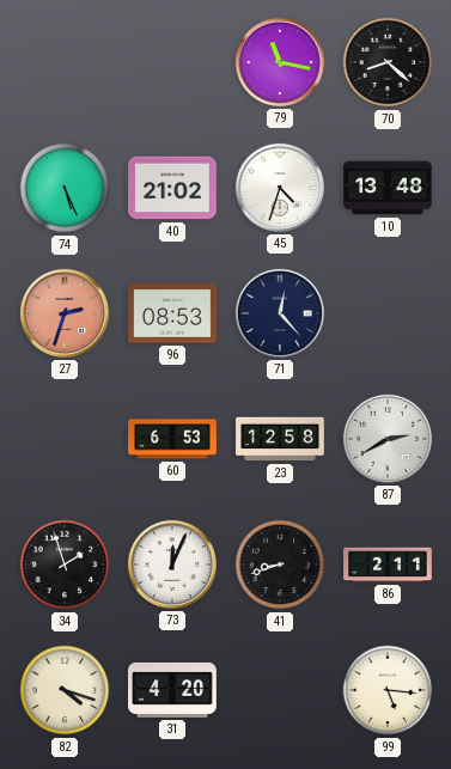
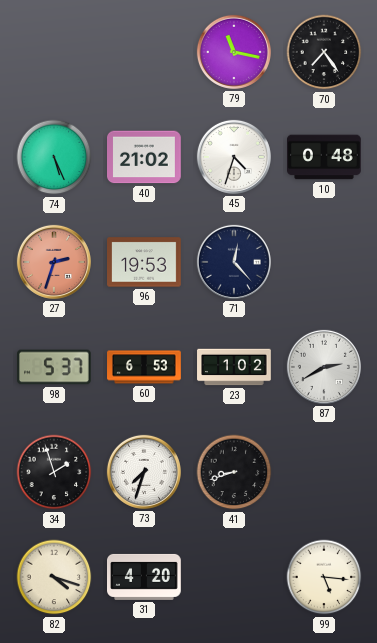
70: 8:22 -> 7:24
10: 13:48 -> 0:48
96: 08:53 -> 19:53
98: none -> 5:37
23: 12:58 -> 1:02
73: 12:04 -> 7:33
86: 2:11 -> none
